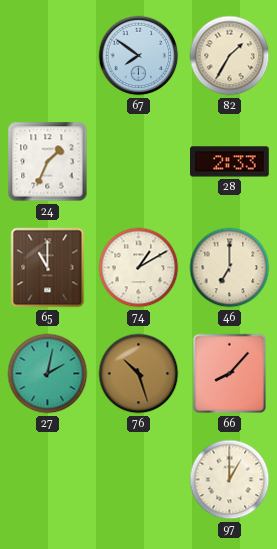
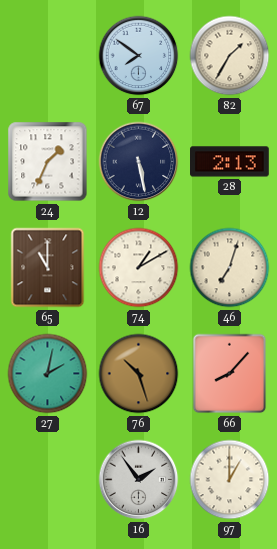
12: none -> 5:28
28: 2:33 -> 2:13
46: 7:00 -> 7:03
16: none -> 1:54
